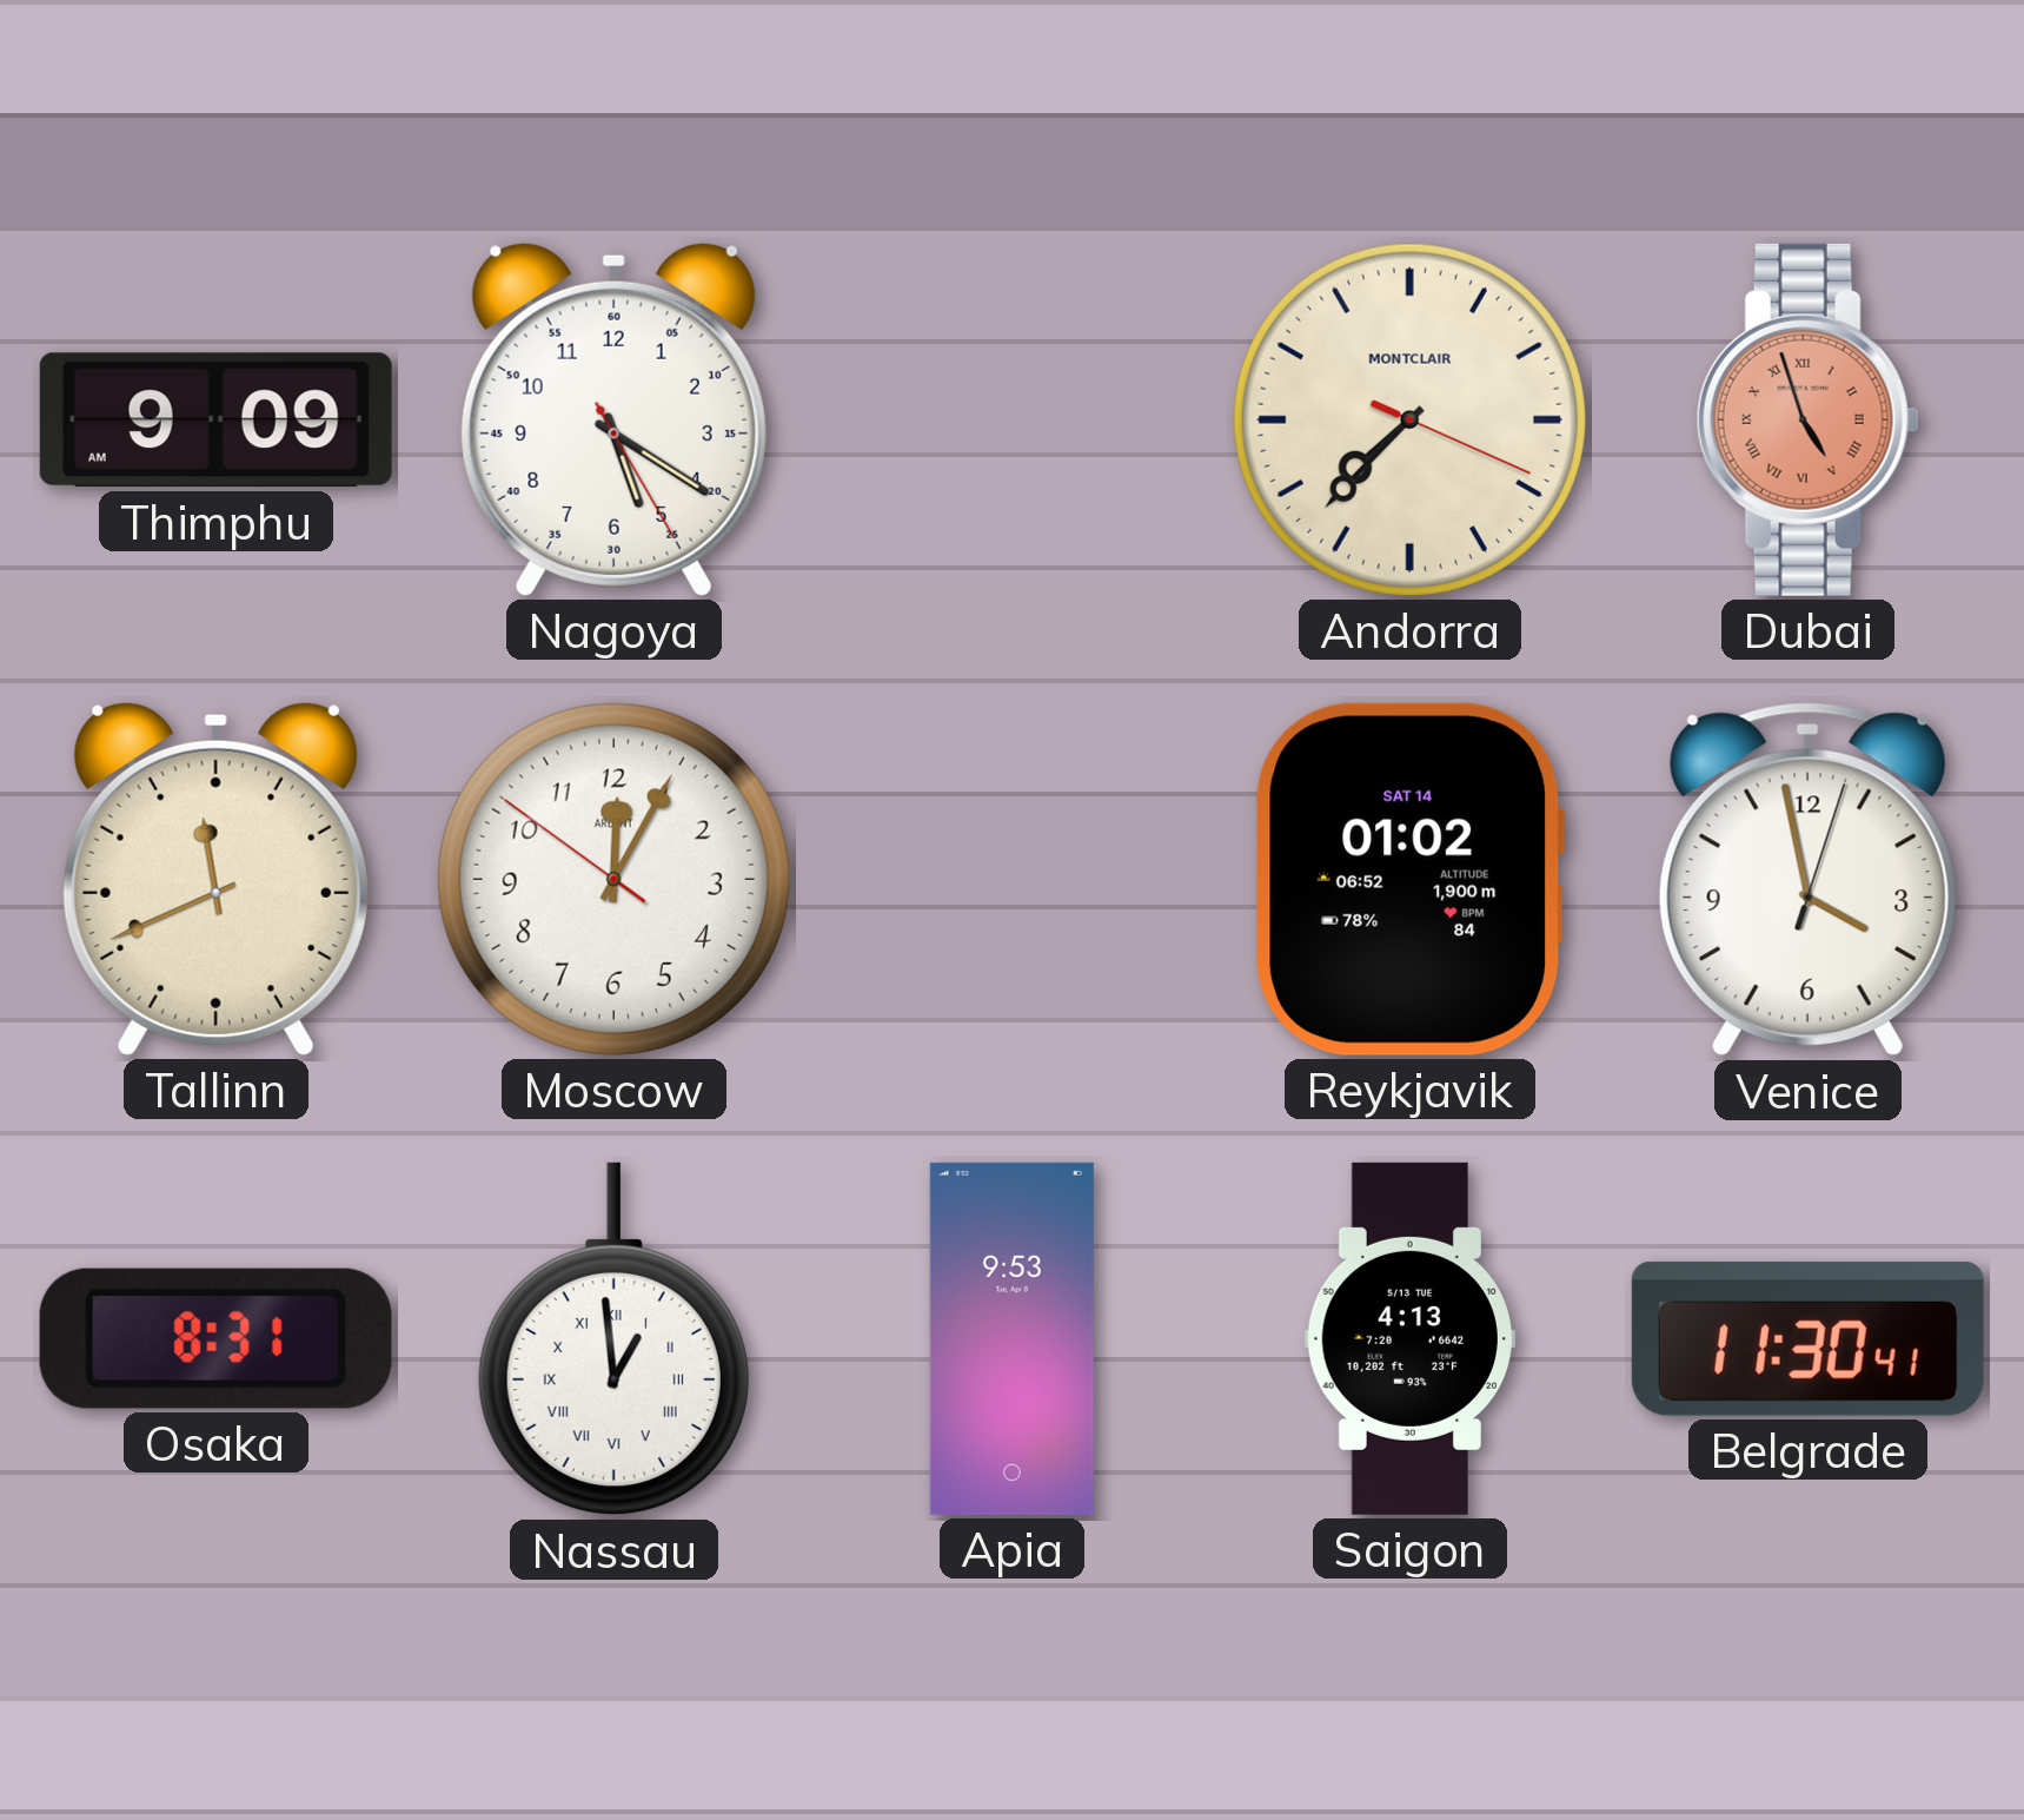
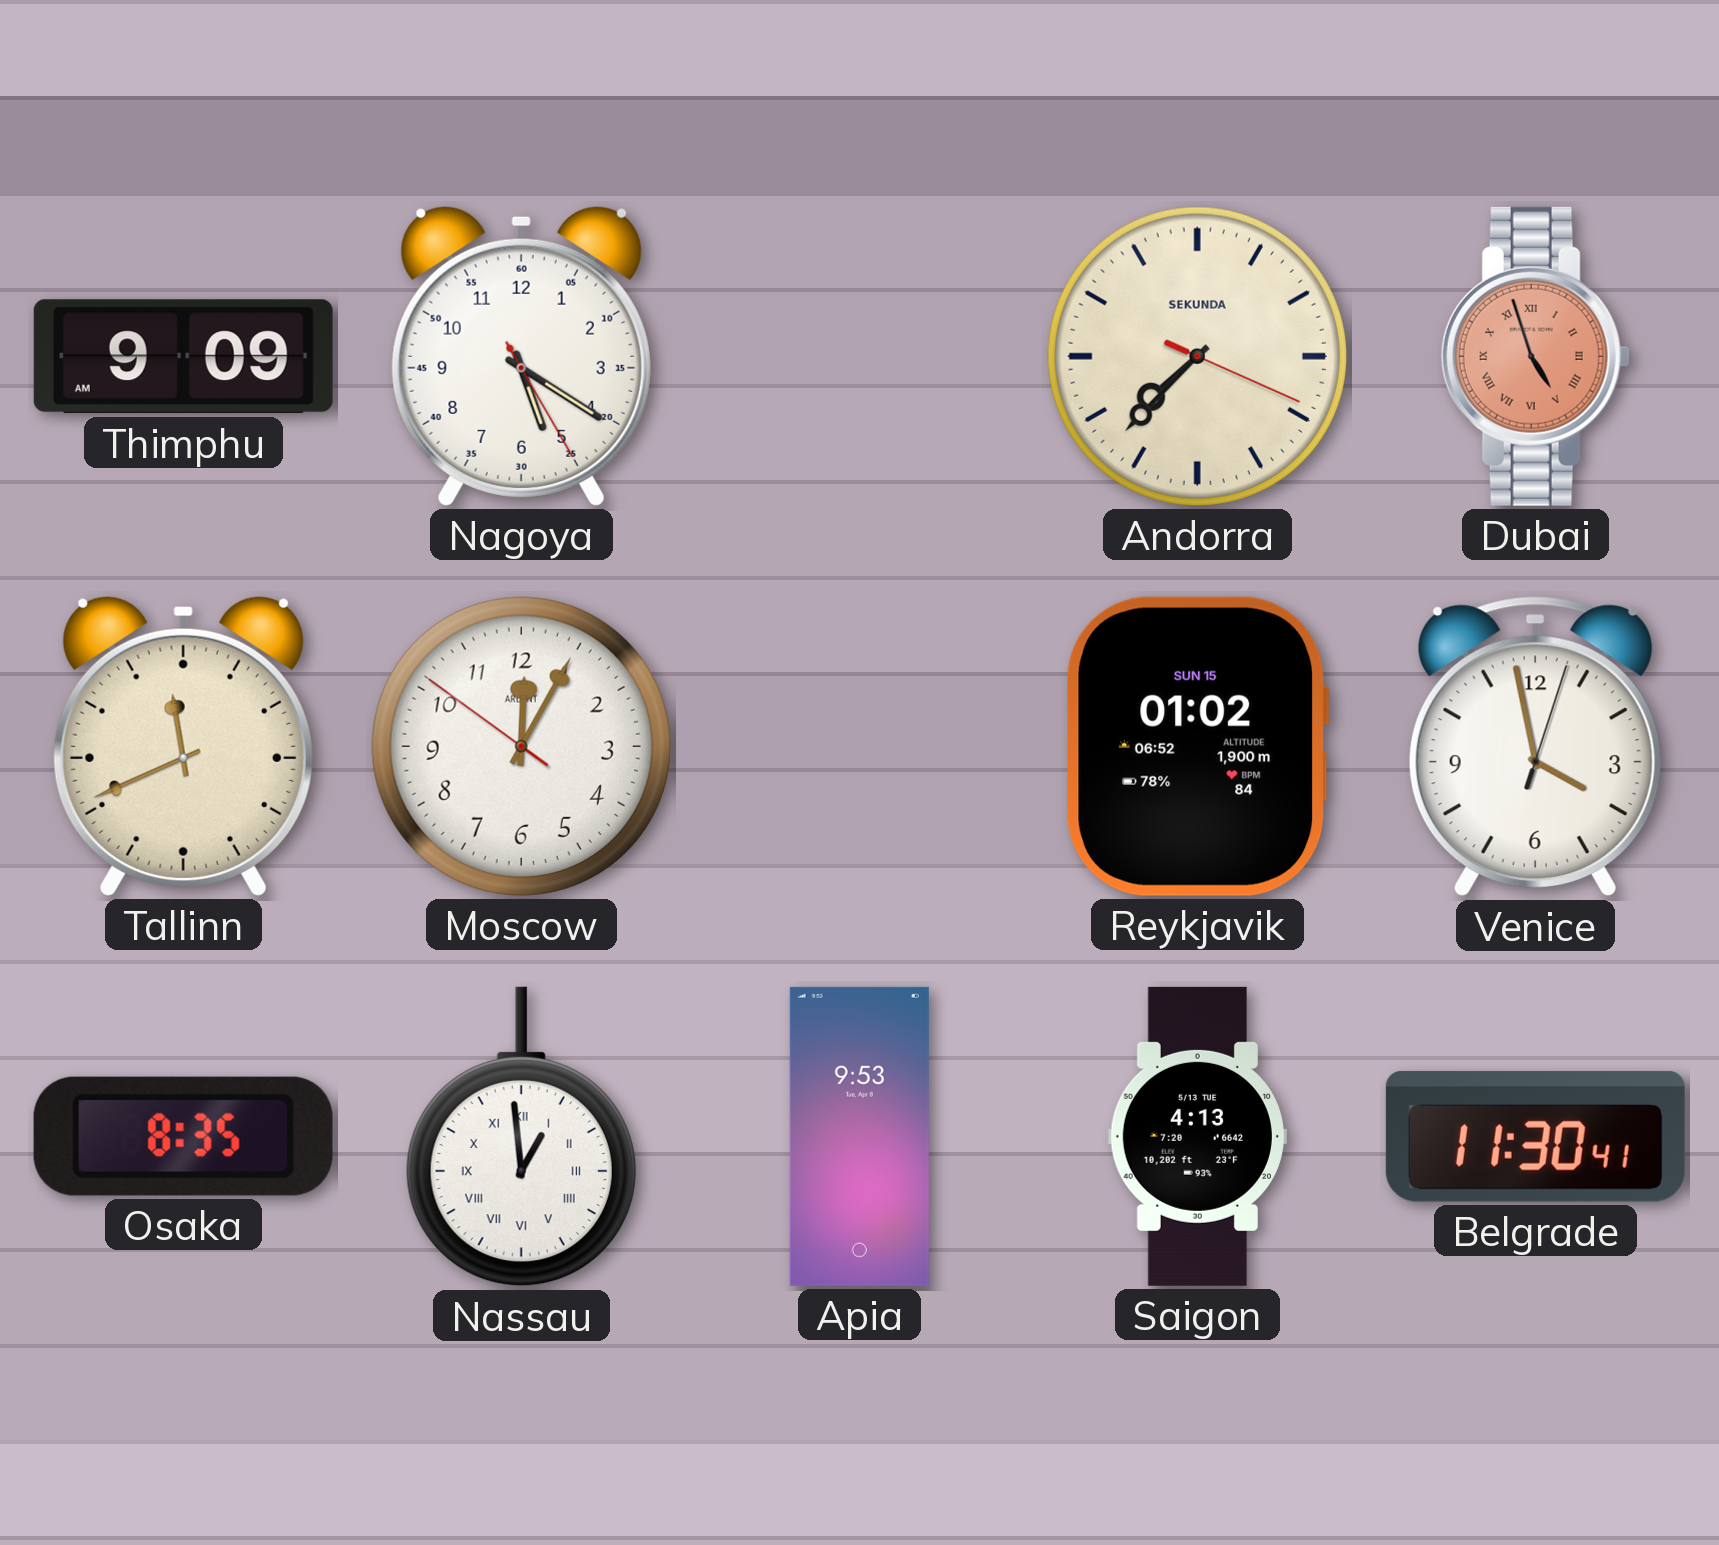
Andorra brand: MONTCLAIR -> SEKUNDA
Reykjavik date: SAT 14 -> SUN 15
Osaka: 8:31 -> 8:35
